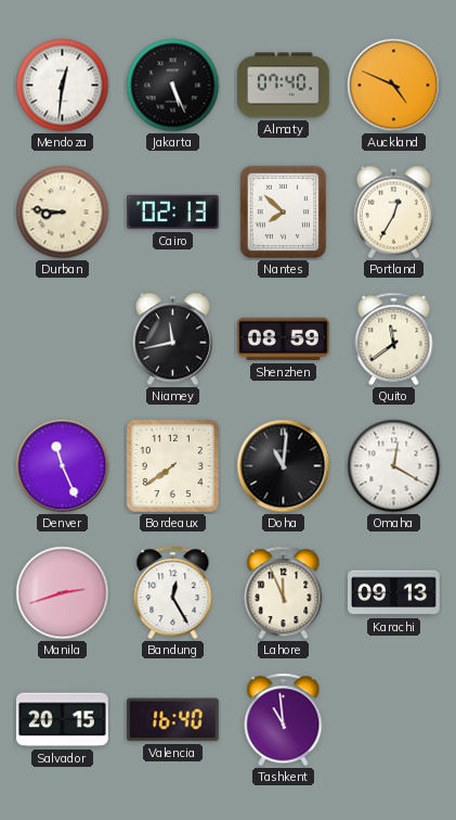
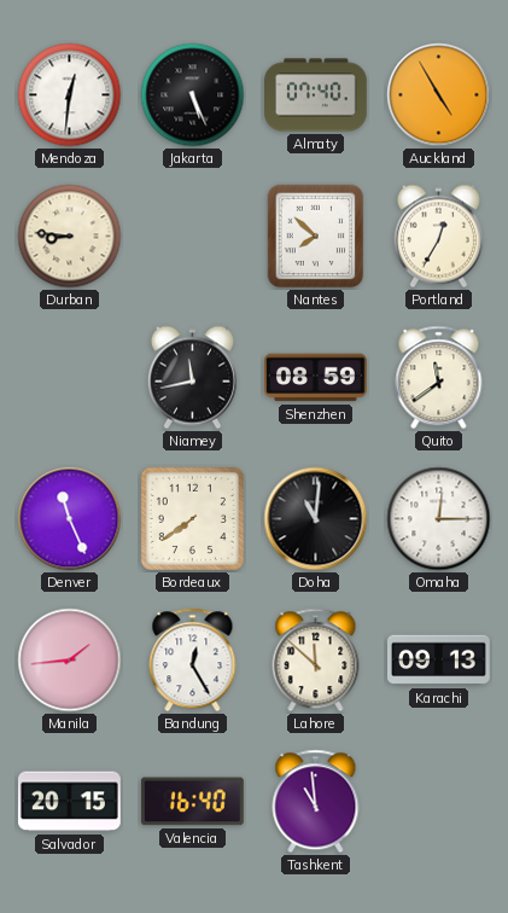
Auckland: 4:49 -> 4:55
Cairo: 02:13 -> none
Omaha: 12:20 -> 12:15
Manila: 2:42 -> 1:44
Lahore: 11:56 -> 11:52
